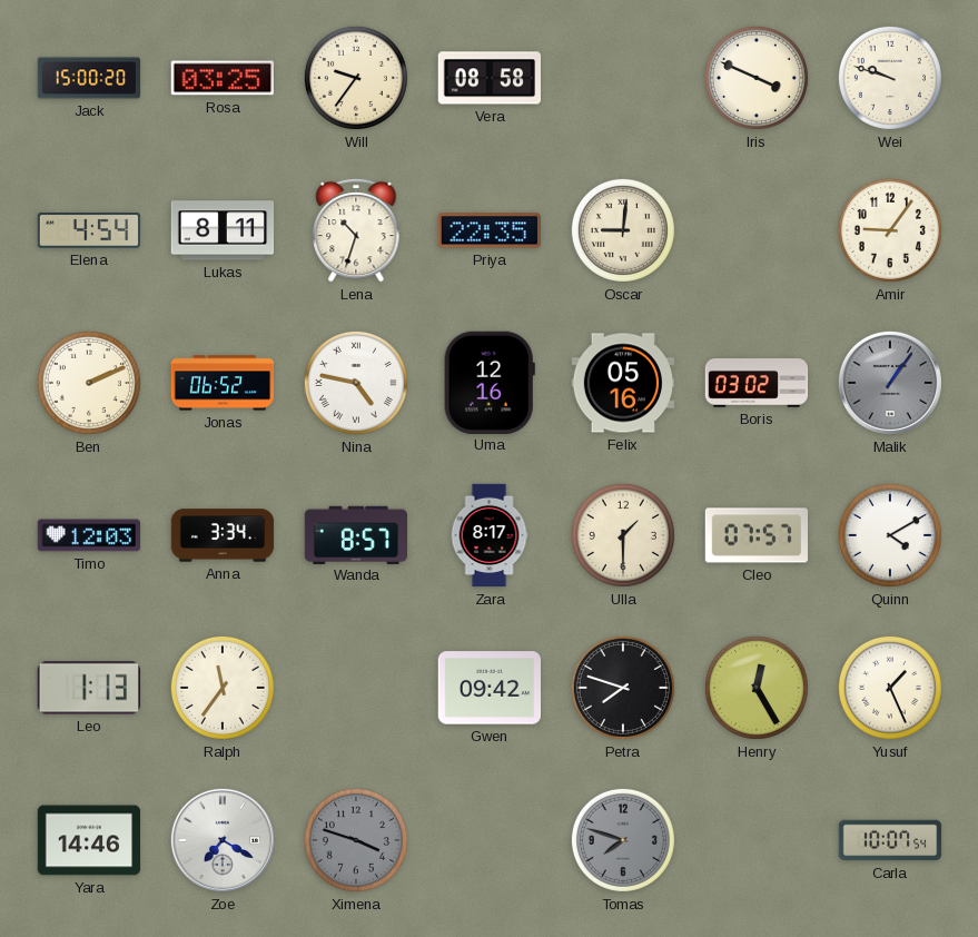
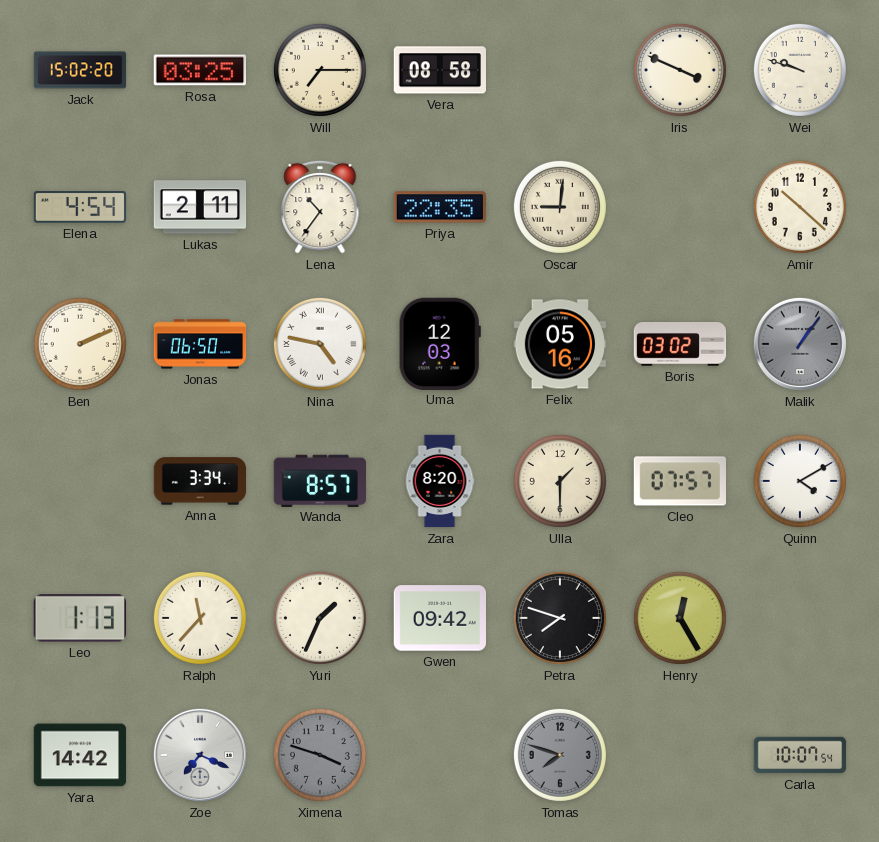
Jack: 15:00 -> 15:02
Will: 9:36 -> 7:15
Lukas: 8:11 -> 2:11
Lena: 10:33 -> 10:36
Amir: 9:06 -> 10:22
Jonas: 06:52 -> 06:50
Uma: 12:16 -> 12:03
Timo: 12:03 -> none
Zara: 8:17 -> 8:20
Ralph: 11:36 -> 11:37
Yuri: none -> 1:34
Yusuf: 1:26 -> none
Yara: 14:46 -> 14:42
Zoe: 7:20 -> 7:19
